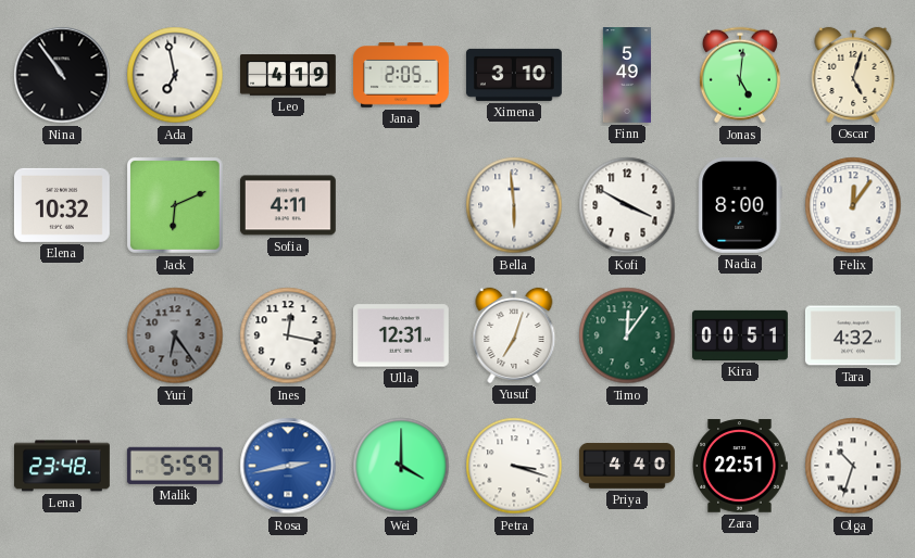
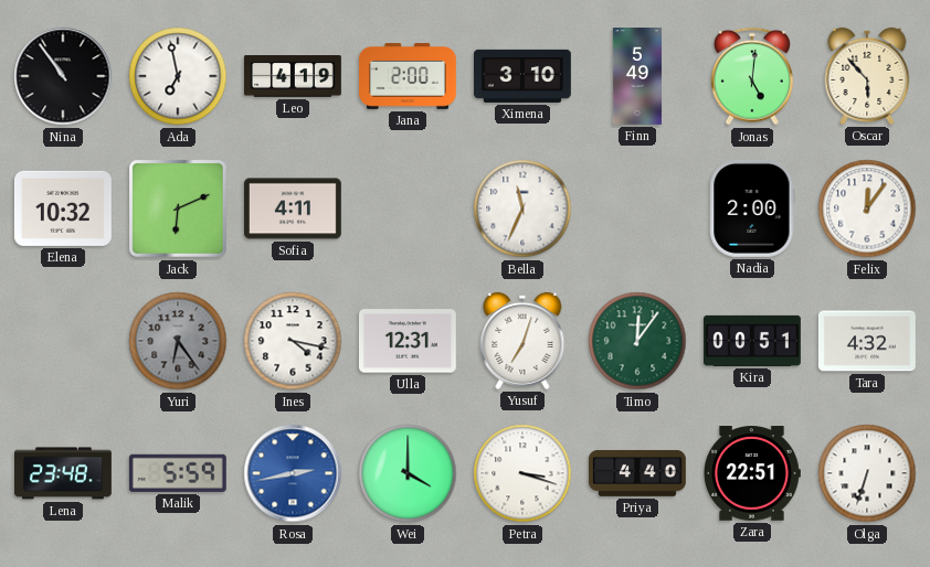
Jana: 2:05 -> 2:00
Oscar: 5:03 -> 5:53
Bella: 5:59 -> 11:34
Kofi: 3:50 -> none
Nadia: 8:00 -> 2:00
Ines: 12:17 -> 4:17
Olga: 10:33 -> 6:33
